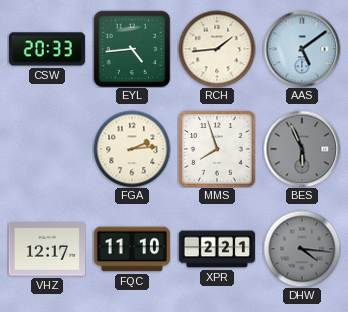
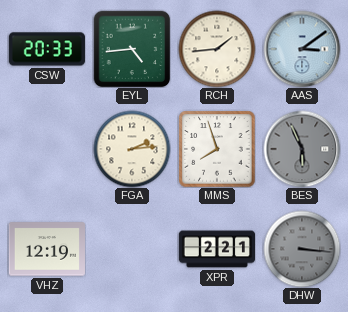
AAS: 5:09 -> 3:09
VHZ: 12:17 -> 12:19
FQC: 11:10 -> none
DHW: 4:16 -> 3:16
